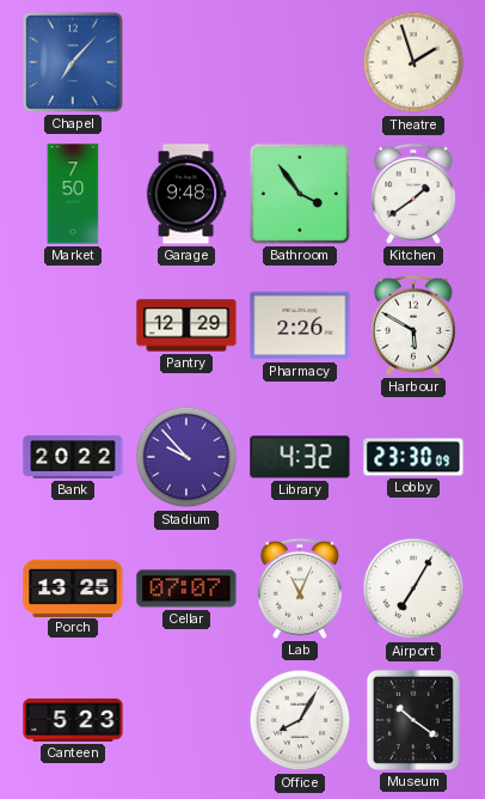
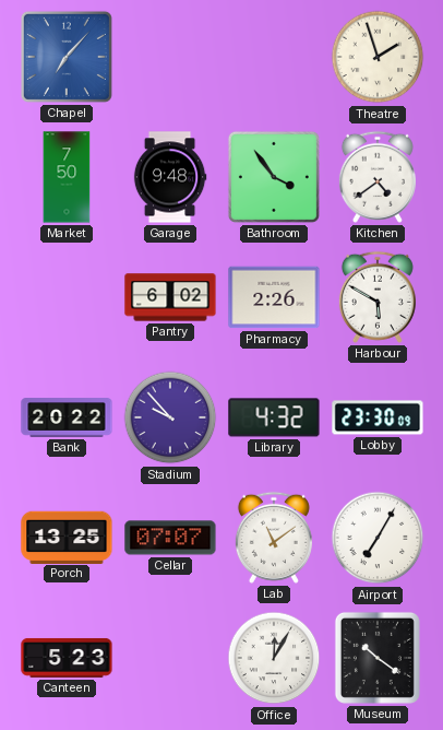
Kitchen: 1:39 -> 4:39
Pantry: 12:29 -> 6:02
Lab: 11:04 -> 11:09
Office: 8:05 -> 12:05
